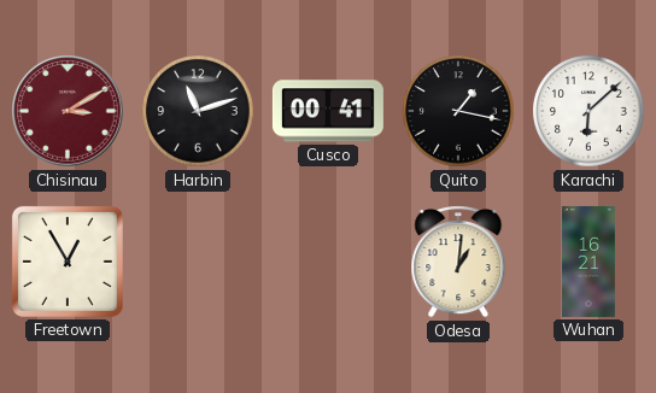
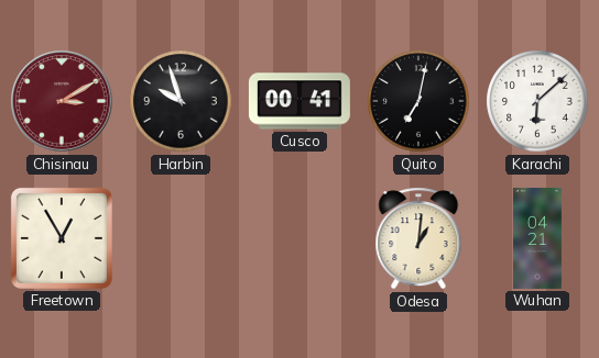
Harbin: 11:12 -> 9:57
Quito: 1:17 -> 7:02
Wuhan: 16:21 -> 04:21
